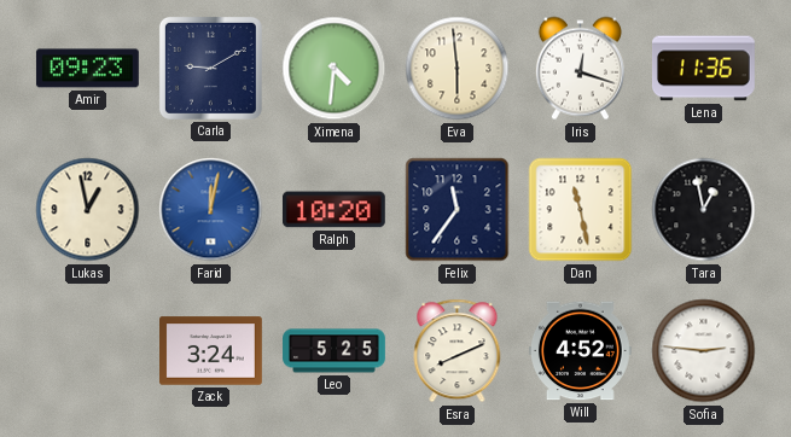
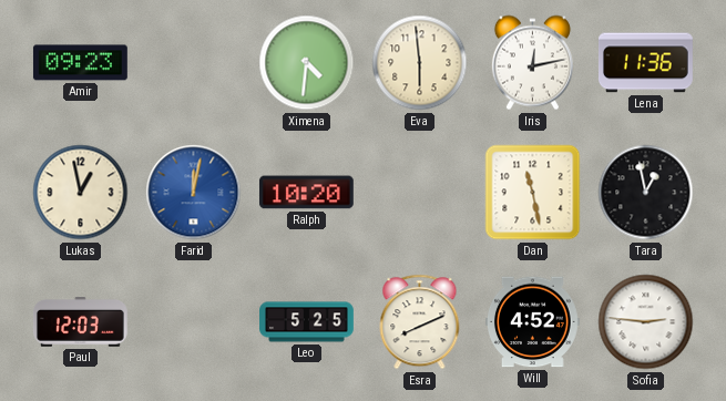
Carla: 9:10 -> none
Iris: 12:18 -> 12:13
Felix: 11:36 -> none
Paul: none -> 12:03
Zack: 3:24 -> none
